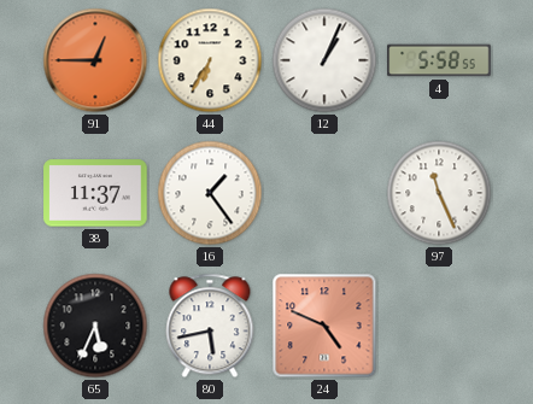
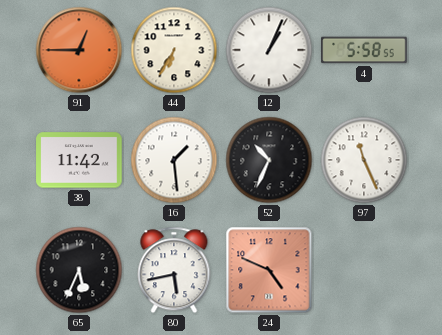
38: 11:37 -> 11:42
16: 1:24 -> 1:29
52: none -> 10:34
